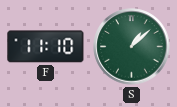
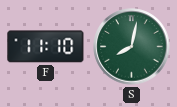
S: 1:08 -> 8:02
